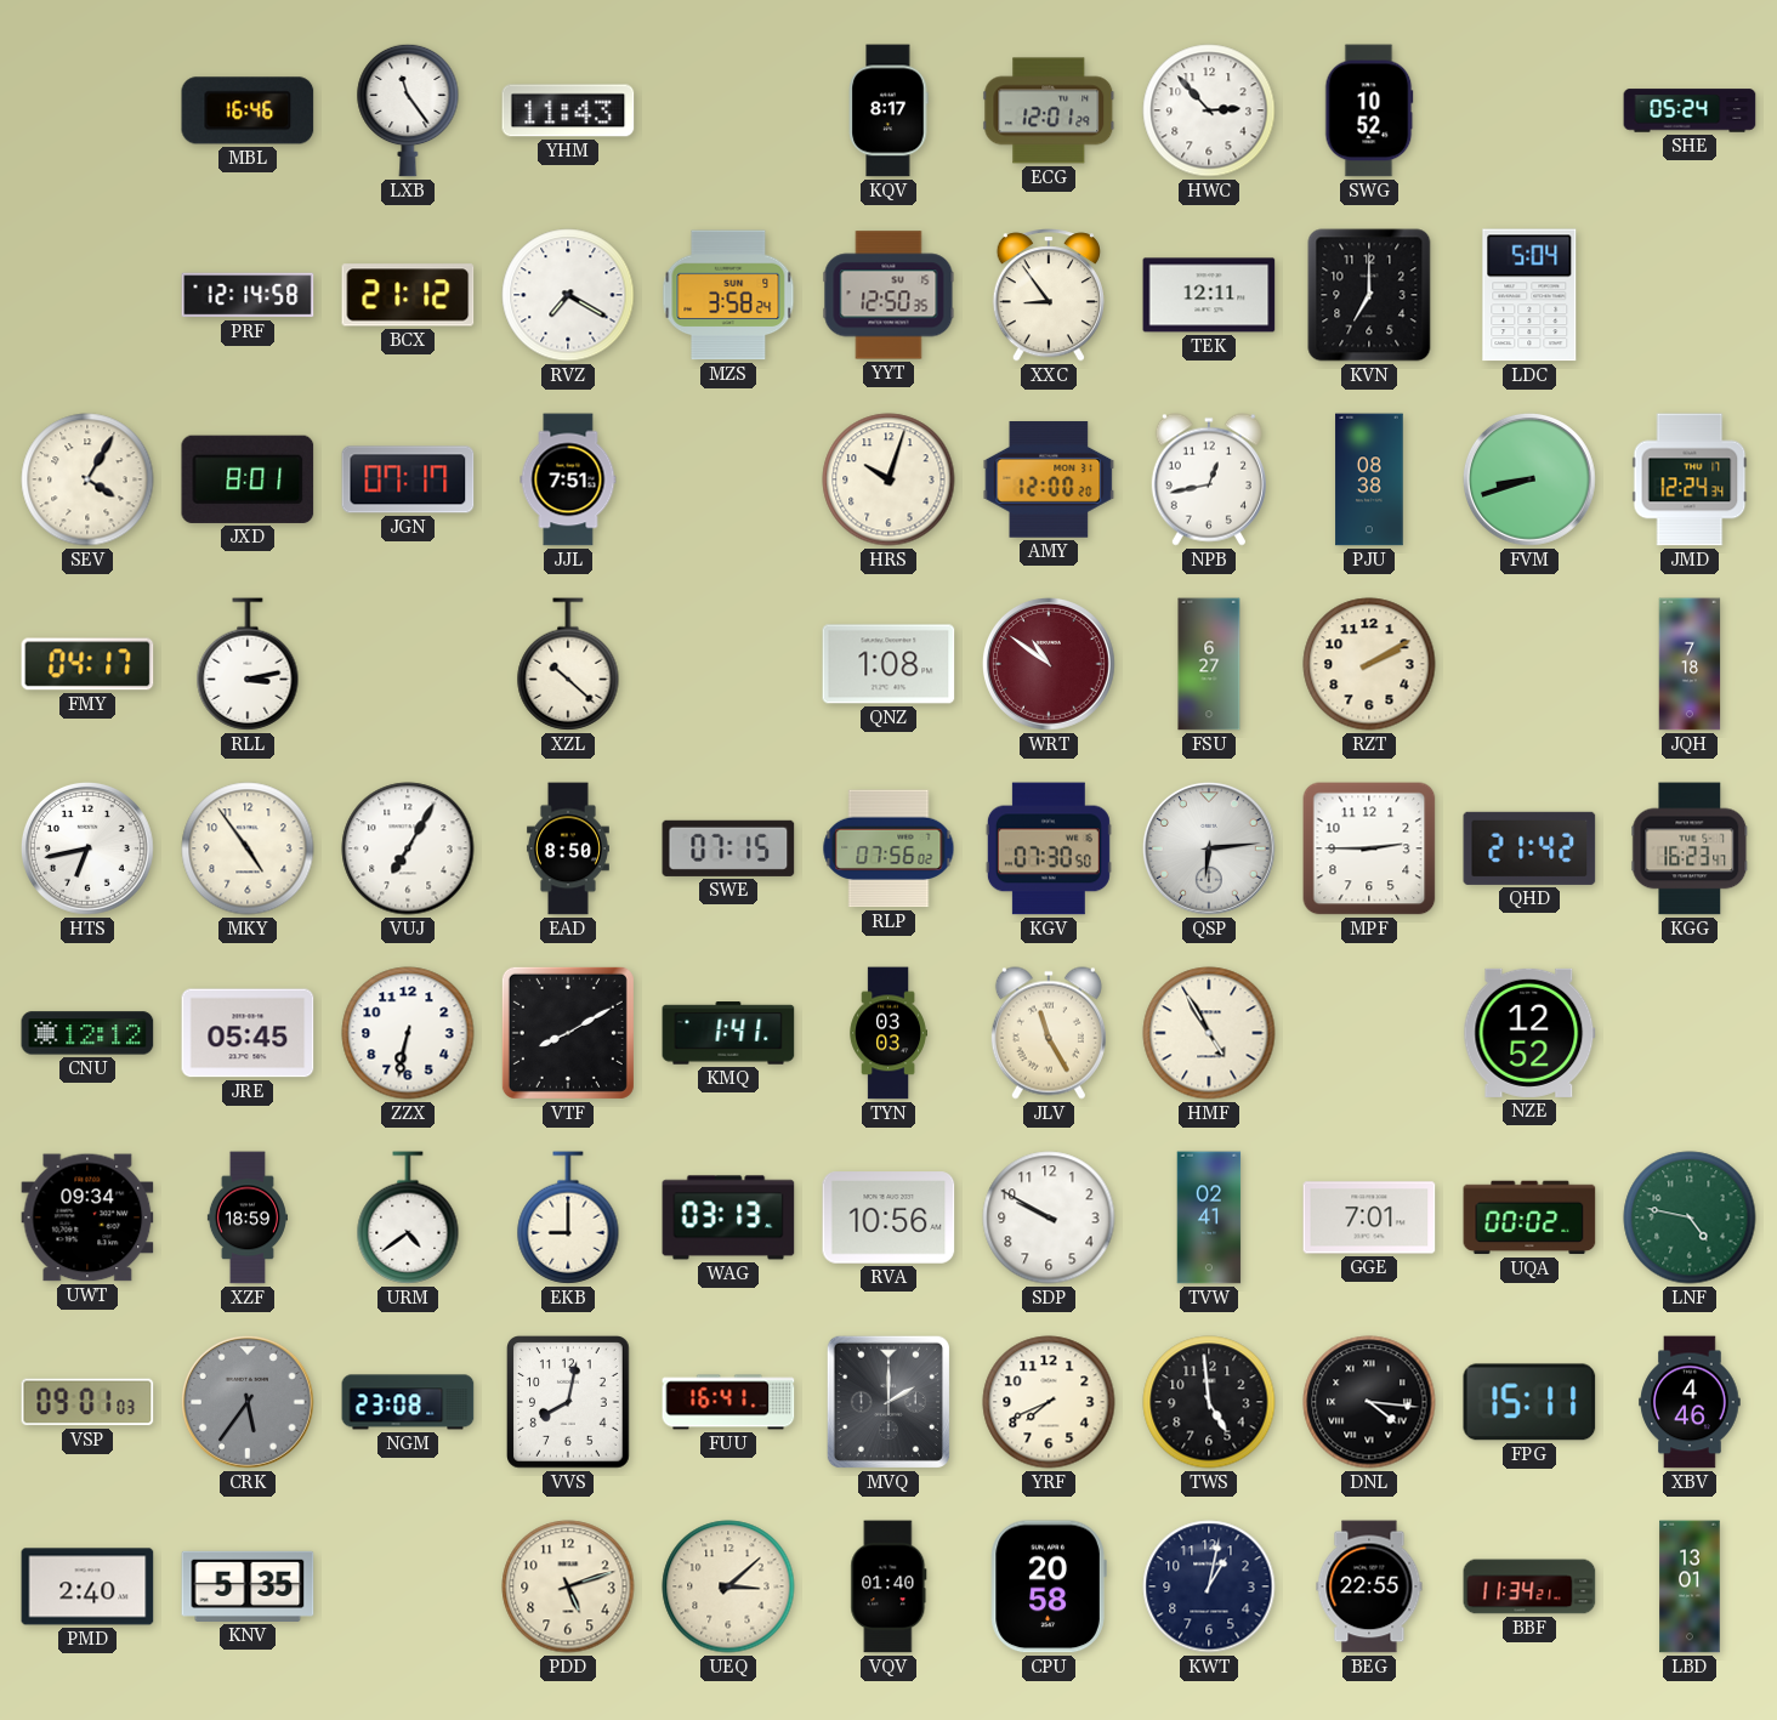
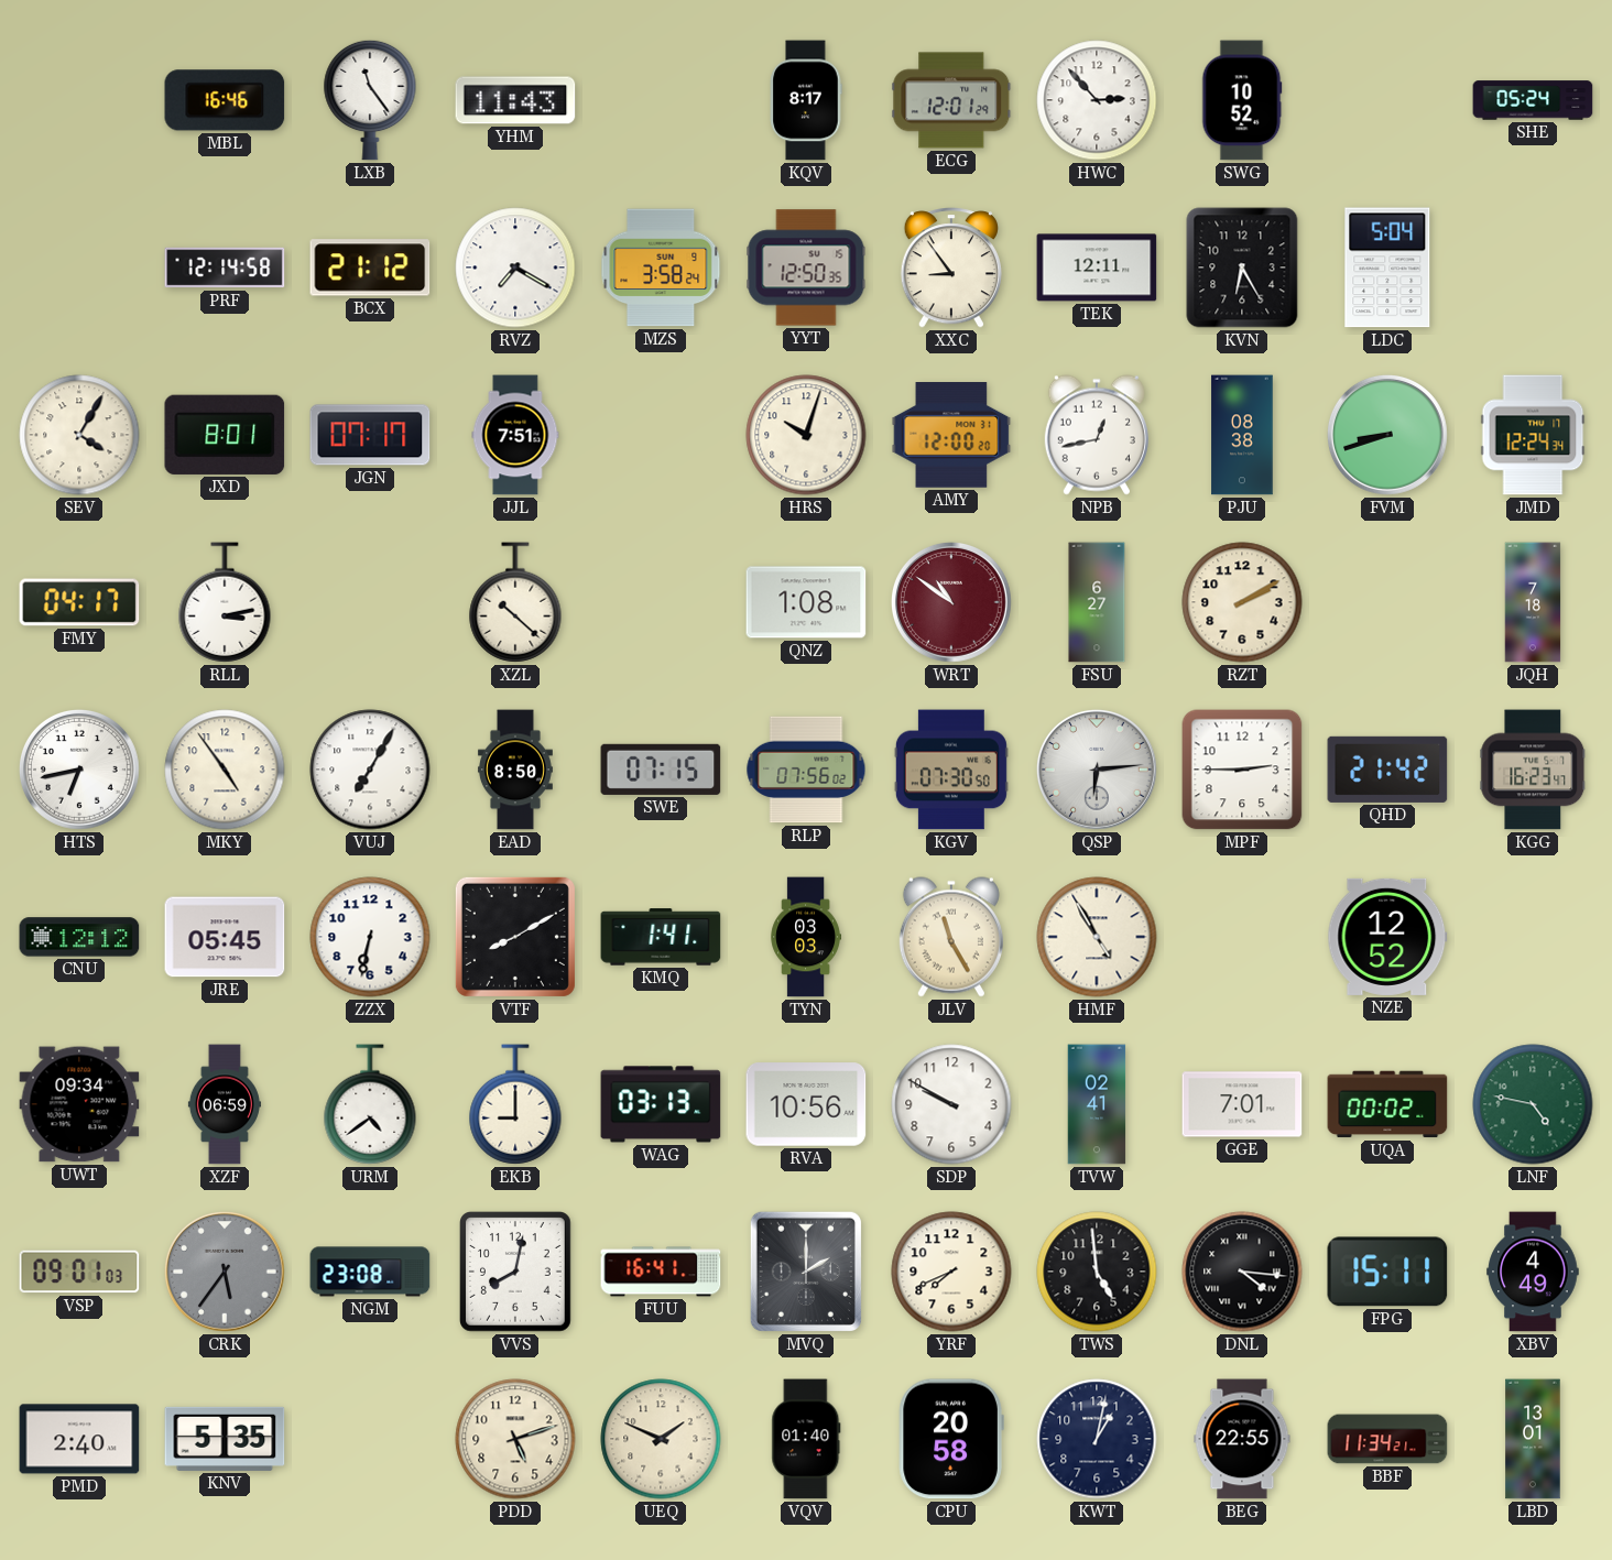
KVN: 7:00 -> 6:25
XZF: 18:59 -> 06:59
XBV: 4:46 -> 4:49
UEQ: 3:08 -> 1:49
